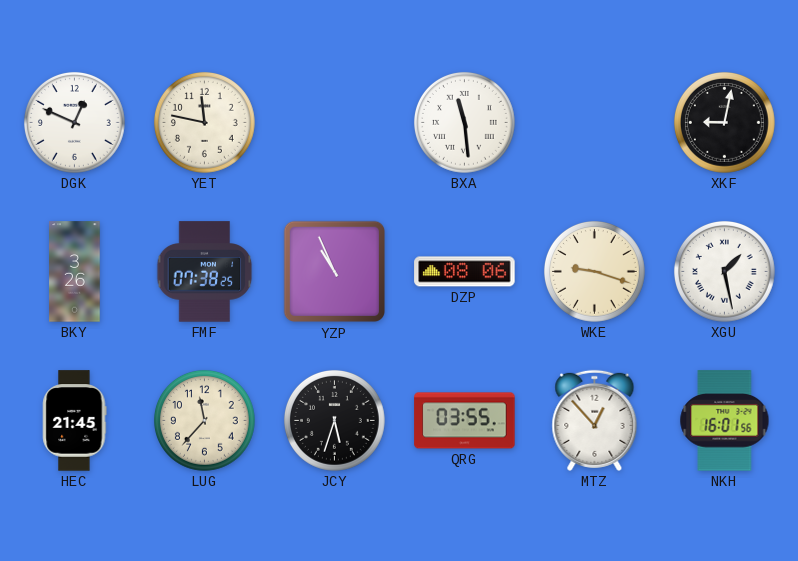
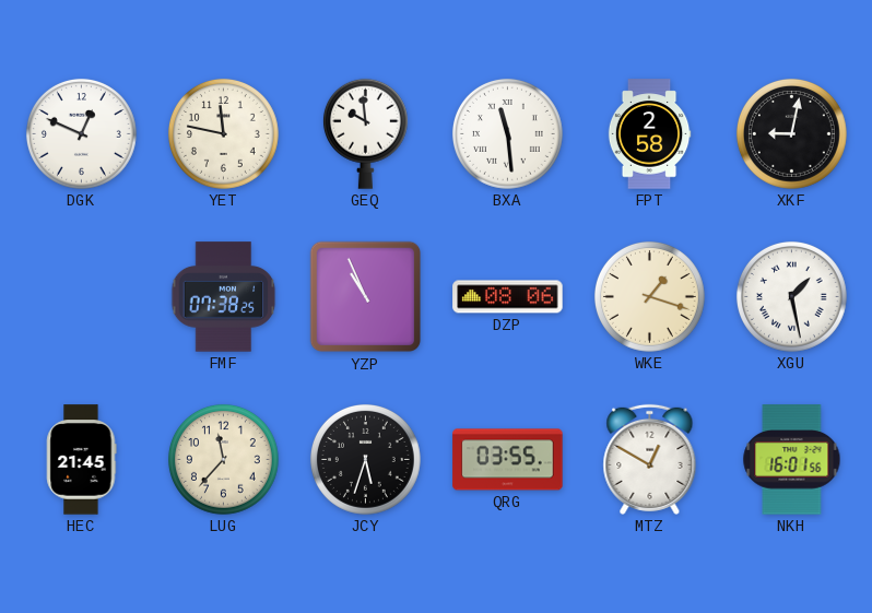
GEQ: none -> 9:59
FPT: none -> 2:58
BKY: 3:26 -> none
WKE: 9:18 -> 1:18
MTZ: 12:53 -> 12:50
